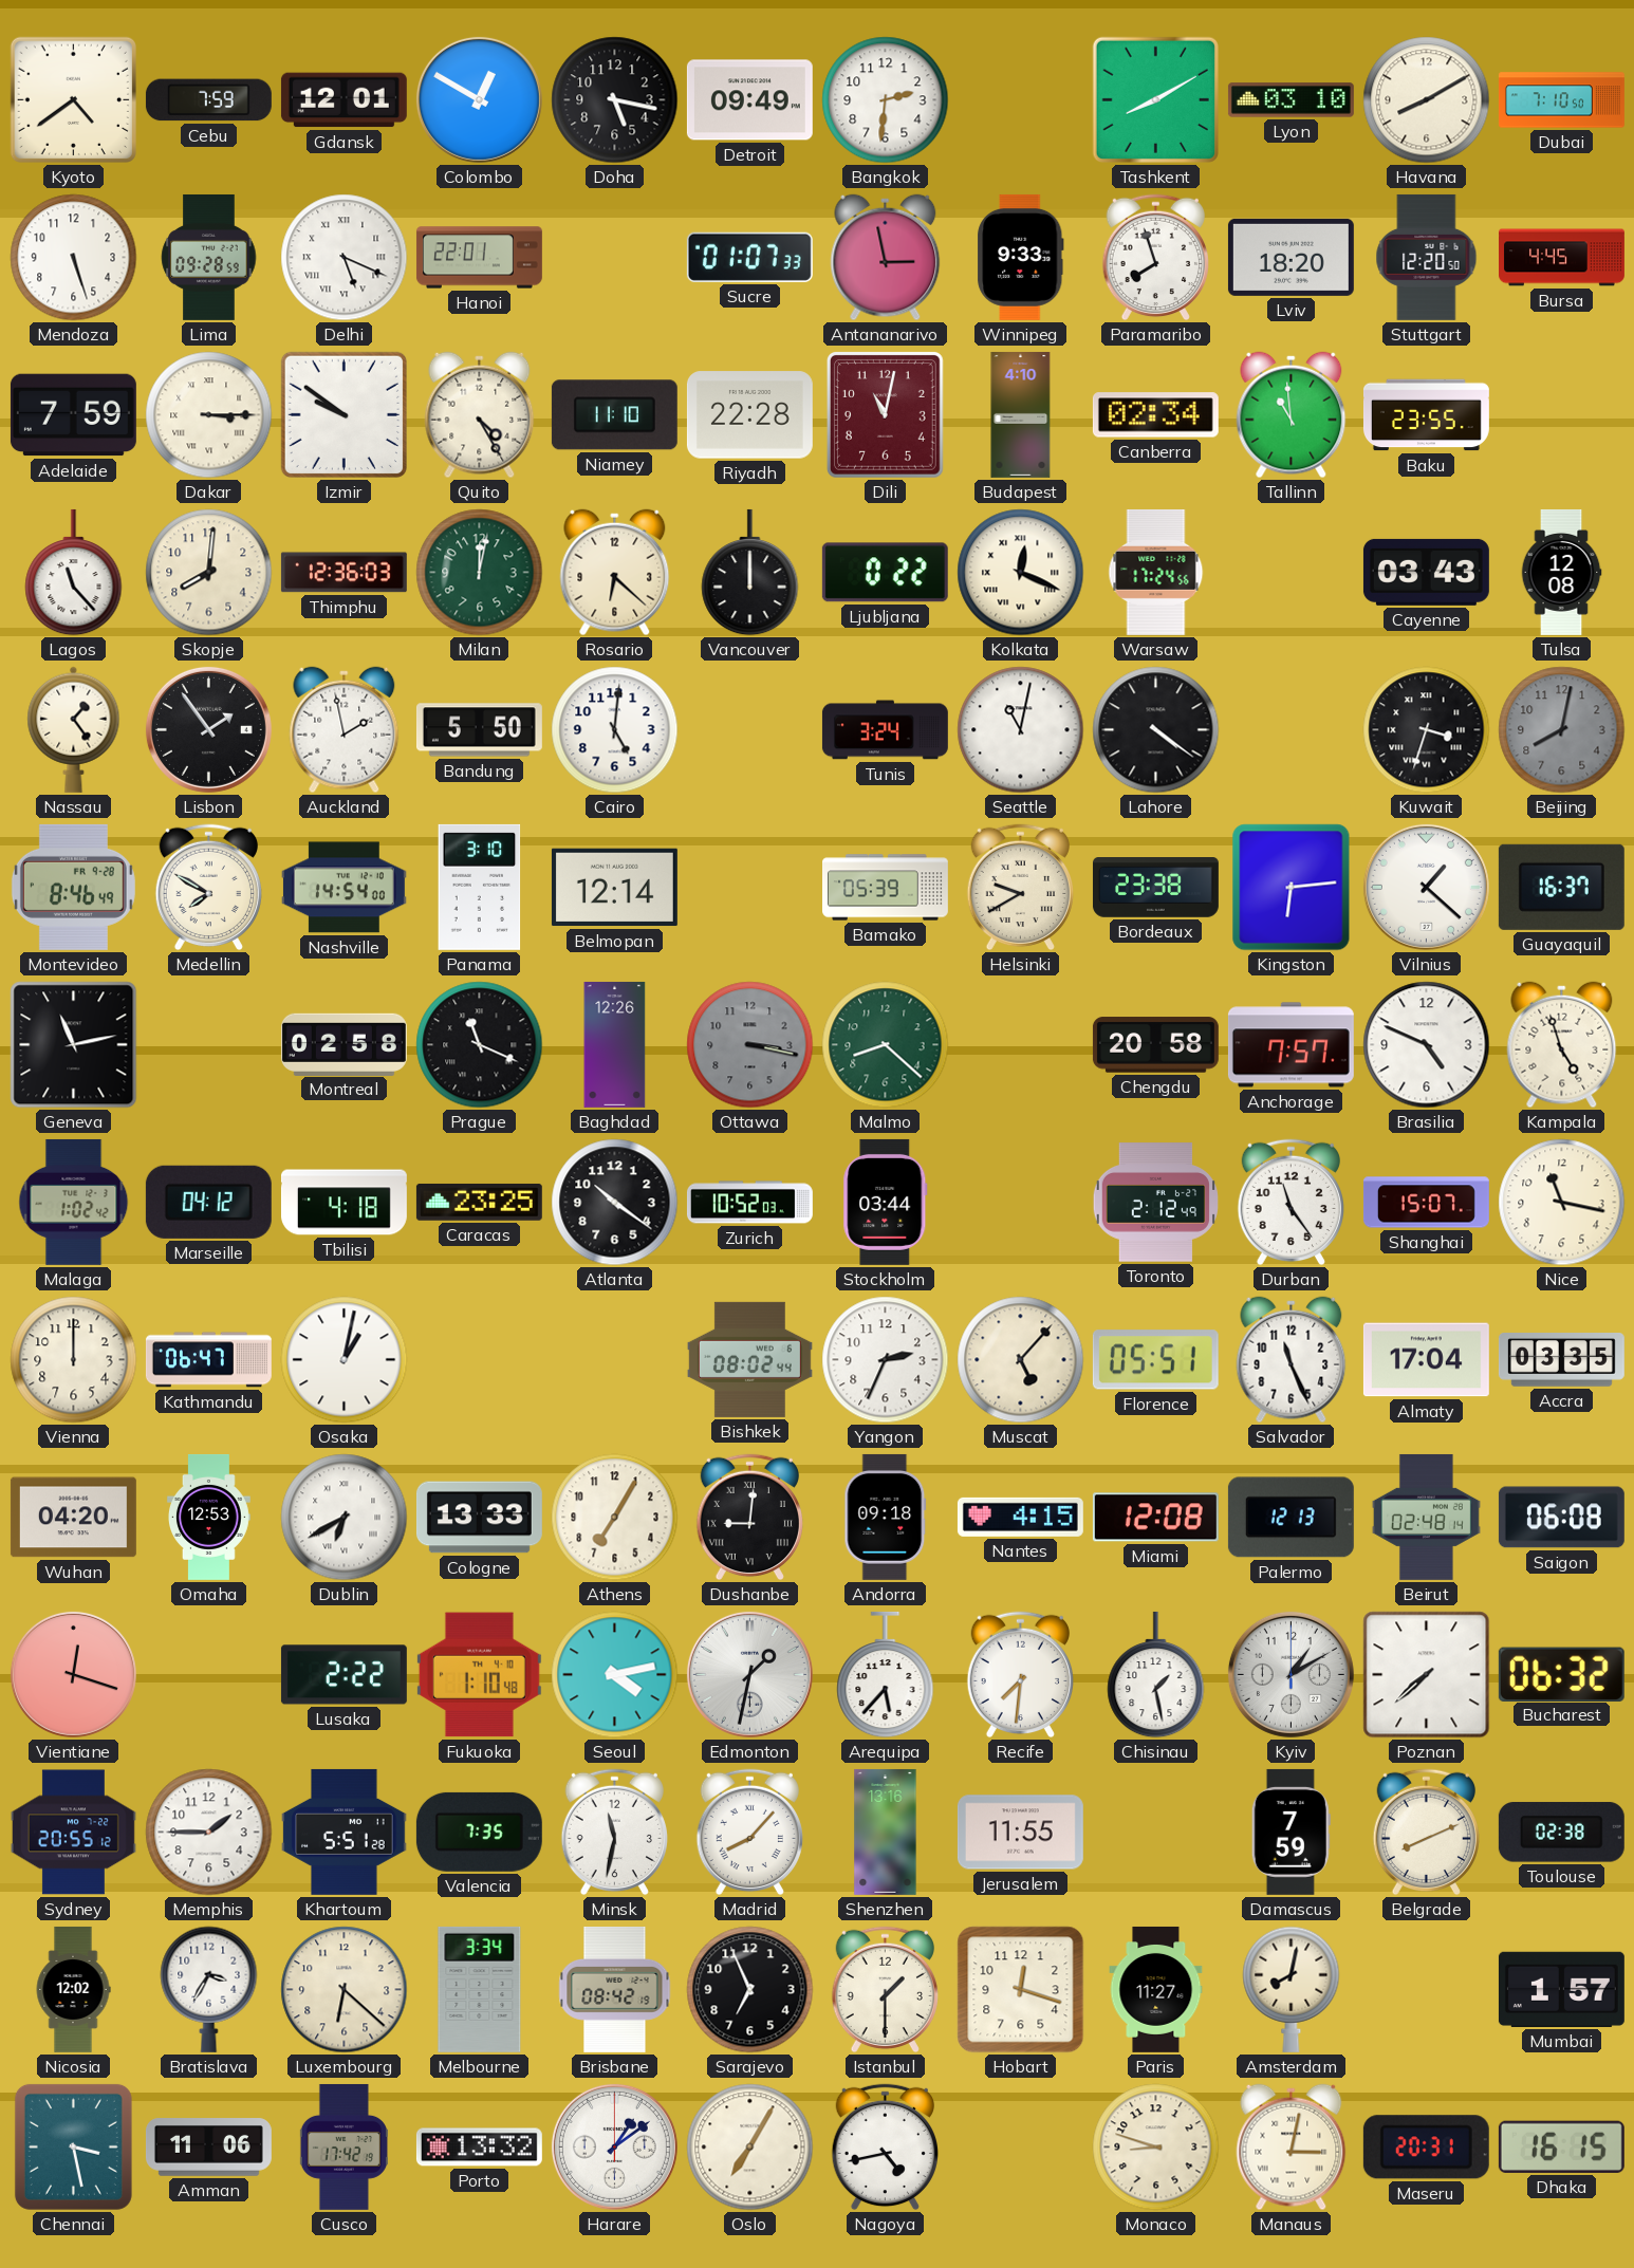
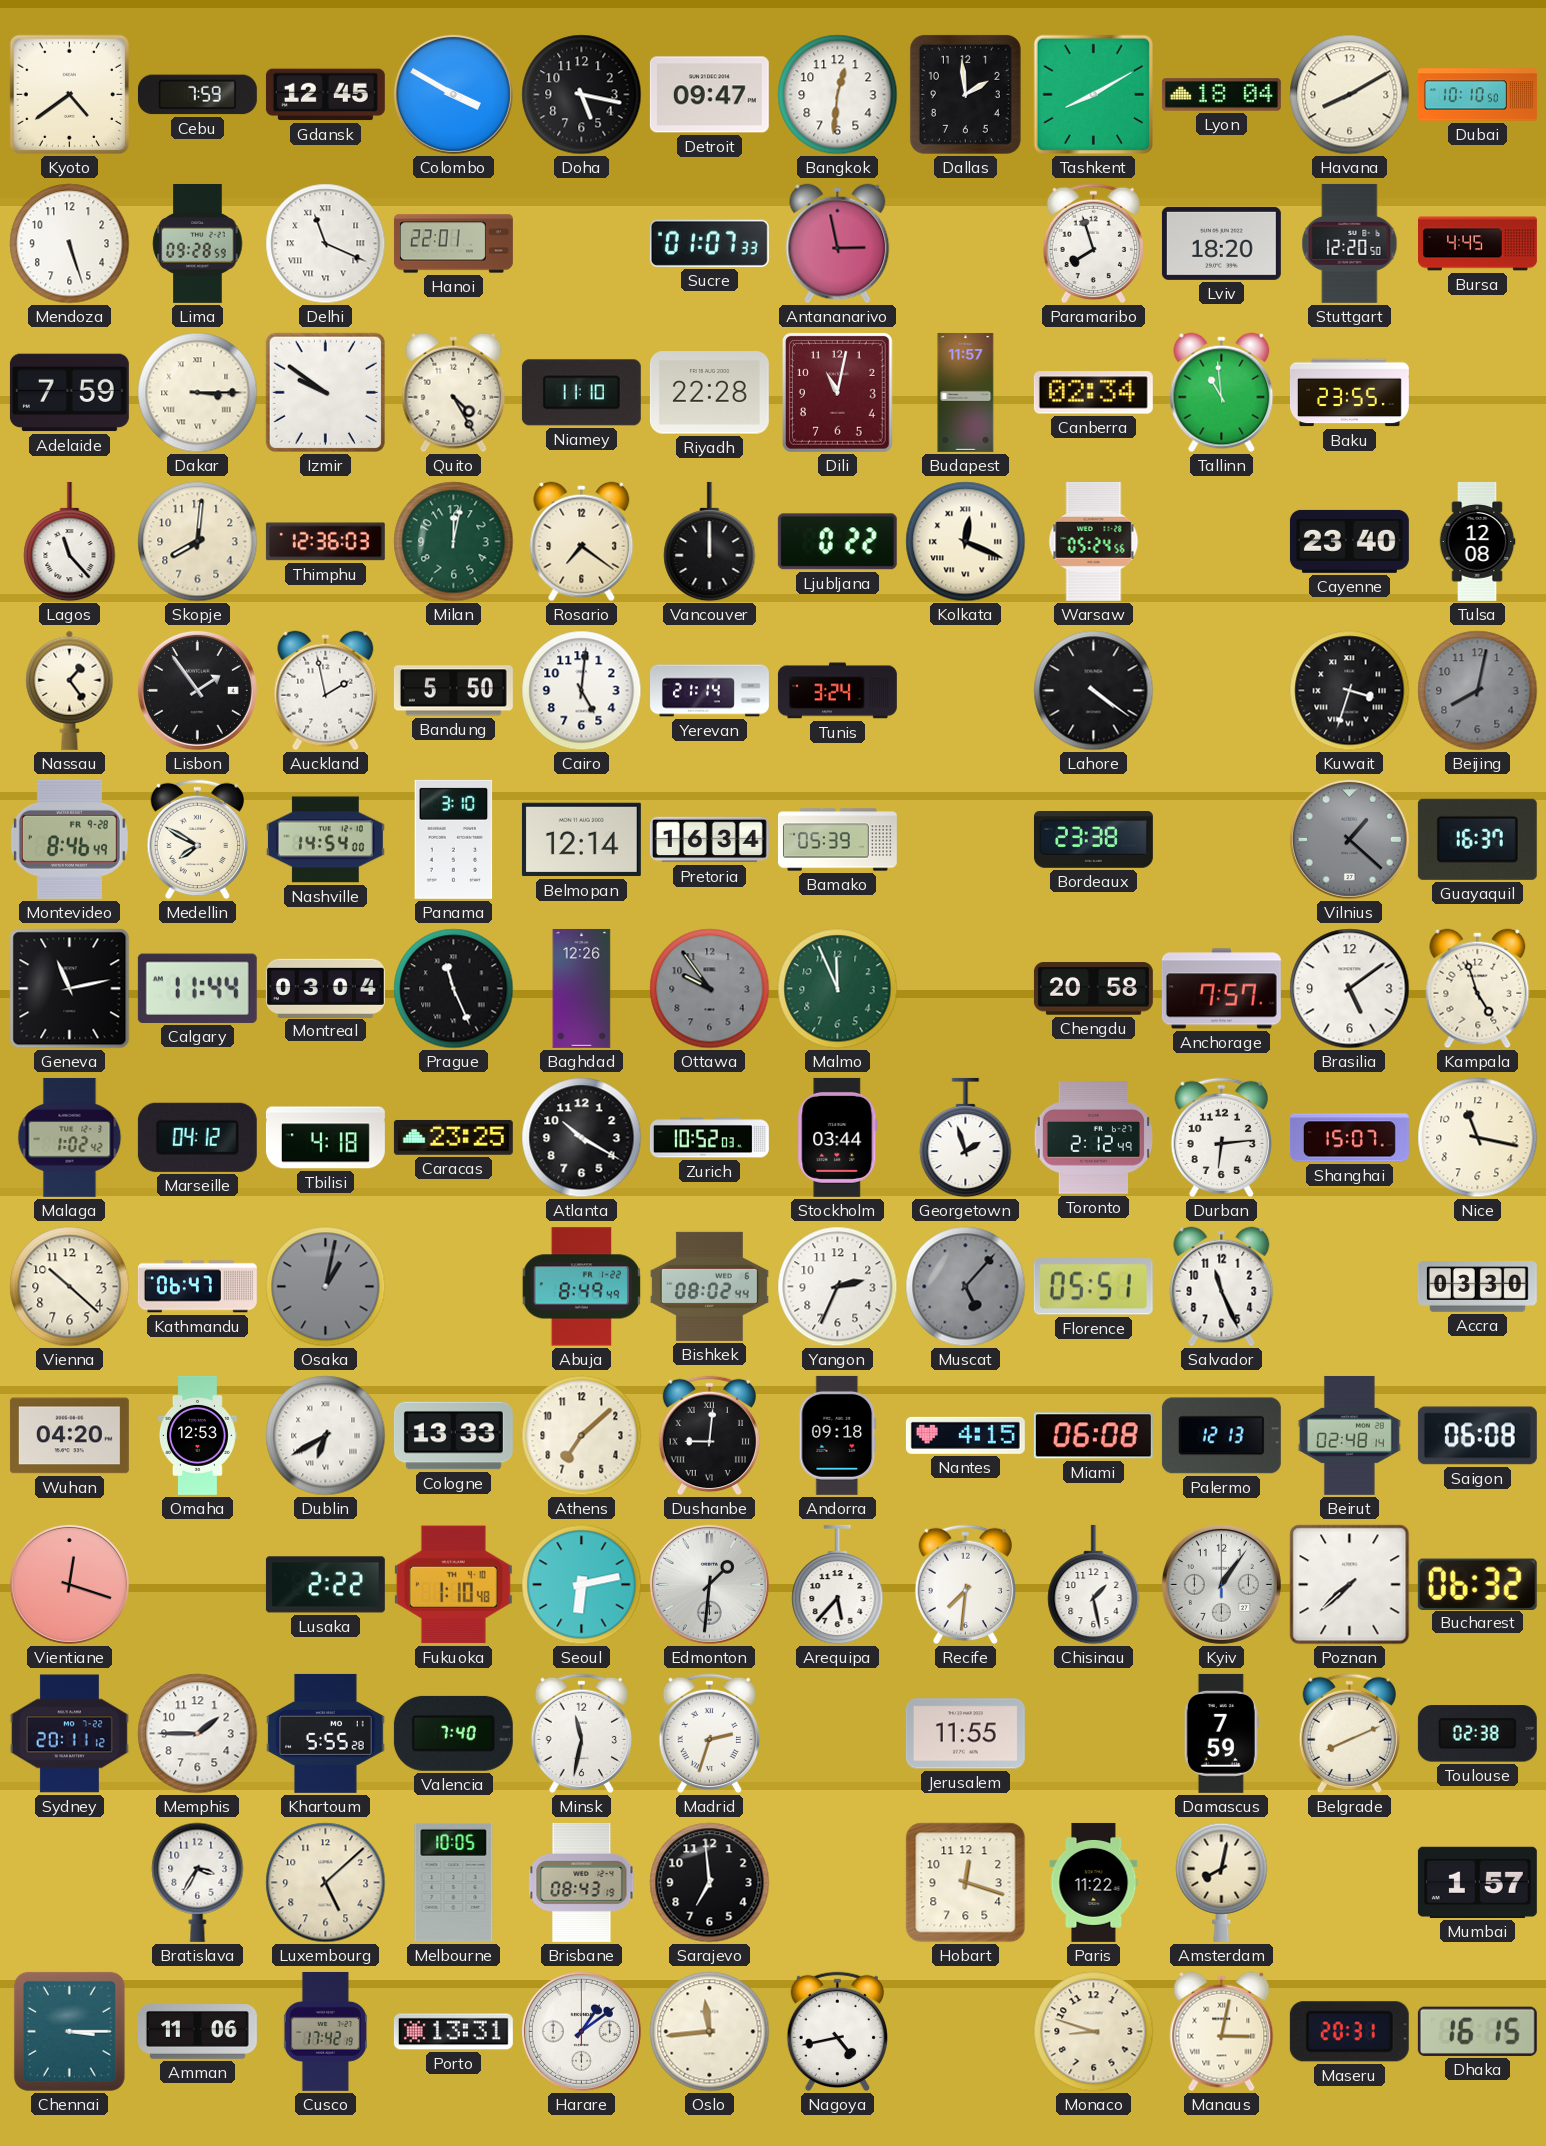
Gdansk: 12:01 -> 12:45
Colombo: 12:50 -> 3:50
Detroit: 09:49 -> 09:47
Bangkok: 2:31 -> 12:31
Dallas: none -> 1:59
Lyon: 03:10 -> 18:04
Dubai: 7:10 -> 10:10
Delhi: 5:19 -> 11:19
Winnipeg: 9:33 -> none
Budapest: 4:10 -> 11:57
Rosario: 6:22 -> 7:21
Warsaw: 17:24 -> 05:24
Cayenne: 03:43 -> 23:40
Yerevan: none -> 21:14
Seattle: 11:02 -> none
Pretoria: none -> 16:34
Helsinki: 9:40 -> none
Kingston: 6:14 -> none
Vilnius dial: white -> grey
Calgary: none -> 11:44
Montreal: 02:58 -> 03:04
Prague: 11:19 -> 11:26
Ottawa: 3:17 -> 9:54
Malmo: 8:22 -> 11:56
Brasilia: 4:49 -> 5:09
Atlanta: 10:21 -> 10:20
Georgetown: none -> 1:57
Durban: 11:24 -> 6:14
Vienna: 12:00 -> 10:22
Osaka dial: white -> grey
Abuja: none -> 8:49
Muscat dial: cream -> grey
Almaty: 17:04 -> none
Accra: 03:35 -> 03:30
Athens: 7:05 -> 7:08
Miami: 12:08 -> 06:08
Seoul: 4:13 -> 6:13
Edmonton: 1:32 -> 1:31
Kyiv: 1:10 -> 1:06
Sydney: 20:55 -> 20:11
Khartoum: 5:51 -> 5:55
Valencia: 7:35 -> 7:40
Madrid: 8:07 -> 2:33
Shenzhen: 13:16 -> none
Nicosia: 12:02 -> none
Luxembourg: 6:22 -> 5:08
Melbourne: 3:34 -> 10:05
Brisbane: 08:42 -> 08:43
Sarajevo: 6:56 -> 6:59
Istanbul: 1:30 -> none
Paris: 11:27 -> 11:22
Chennai: 3:28 -> 3:15
Porto: 13:32 -> 13:31
Oslo: 7:05 -> 11:44
